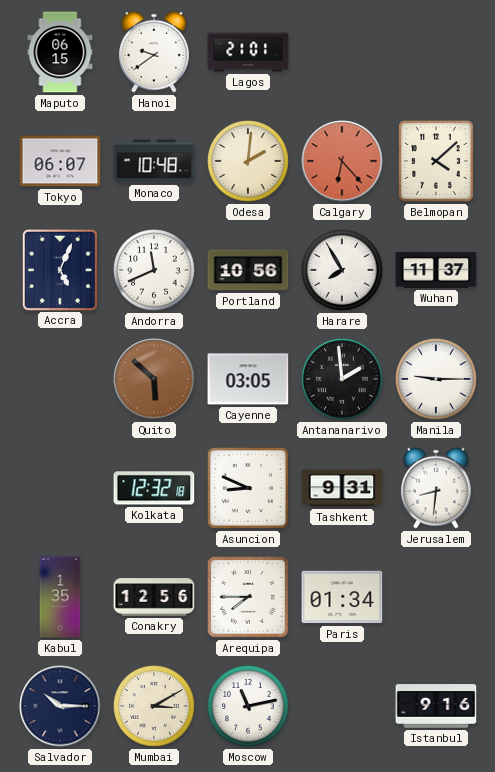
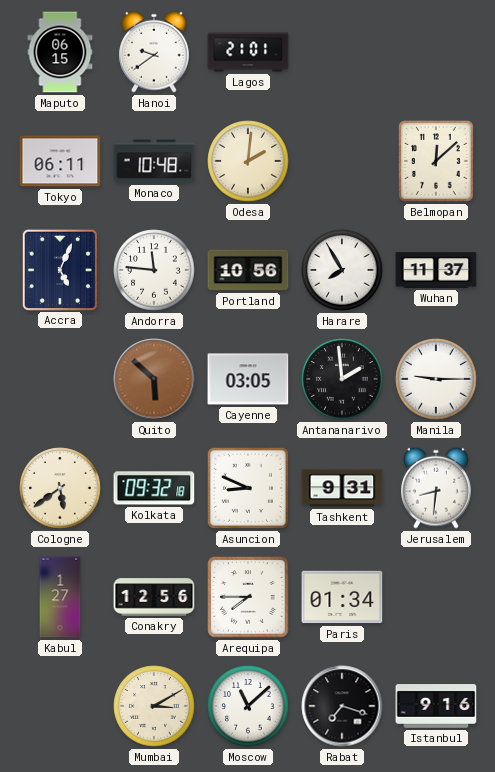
Tokyo: 06:07 -> 06:11
Calgary: 6:23 -> none
Belmopan: 4:08 -> 12:08
Andorra: 11:41 -> 11:46
Cologne: none -> 5:39
Kolkata: 12:32 -> 09:32
Kabul: 1:35 -> 1:27
Salvador: 10:15 -> none
Moscow: 11:13 -> 11:08
Rabat: none -> 7:18
